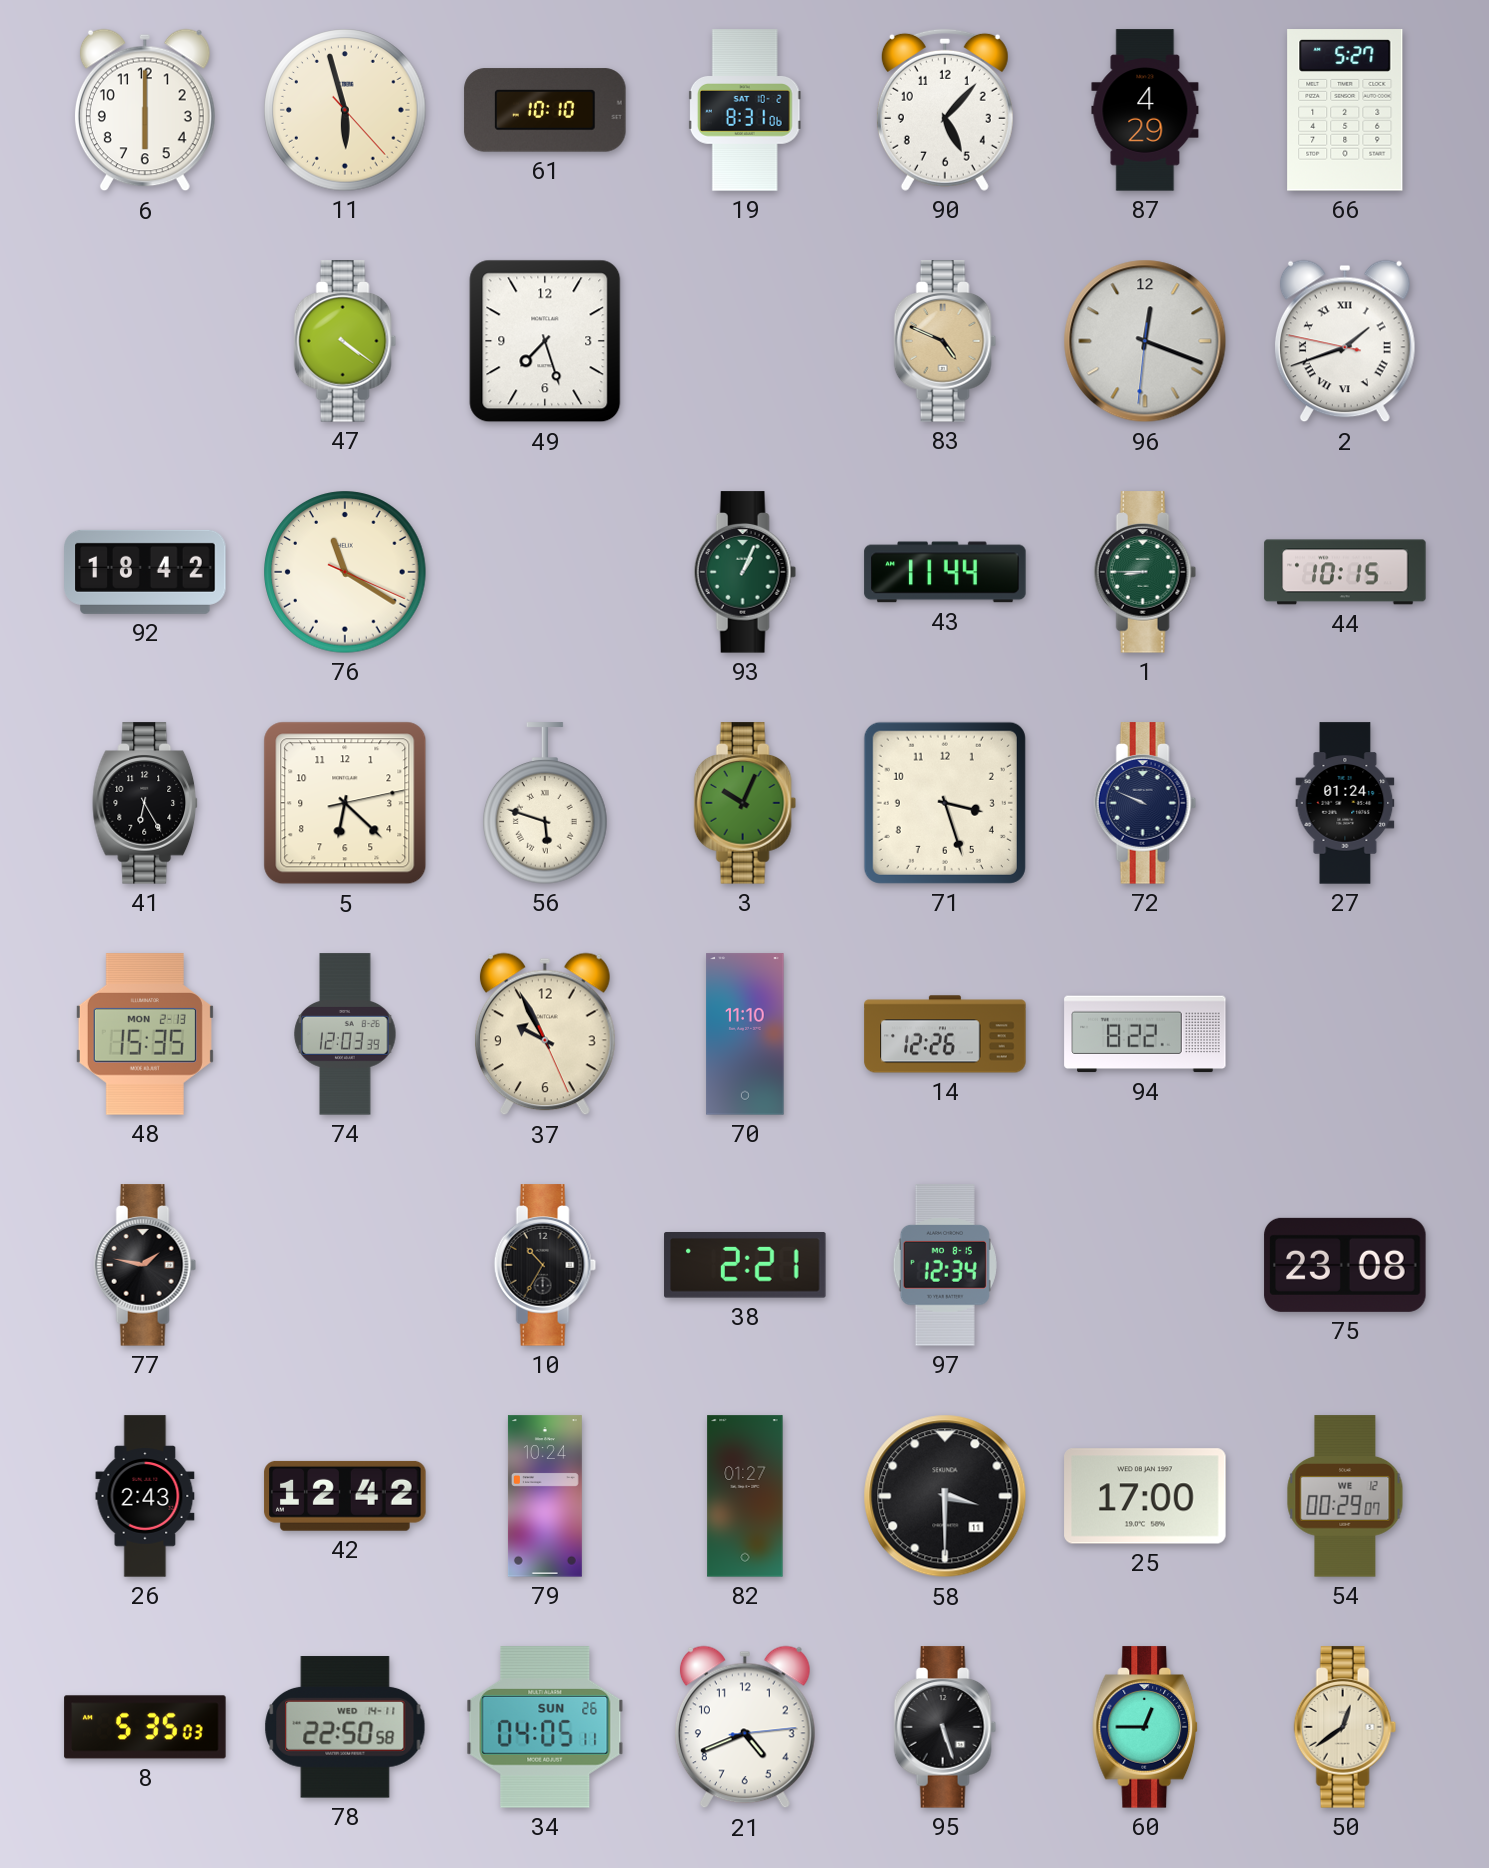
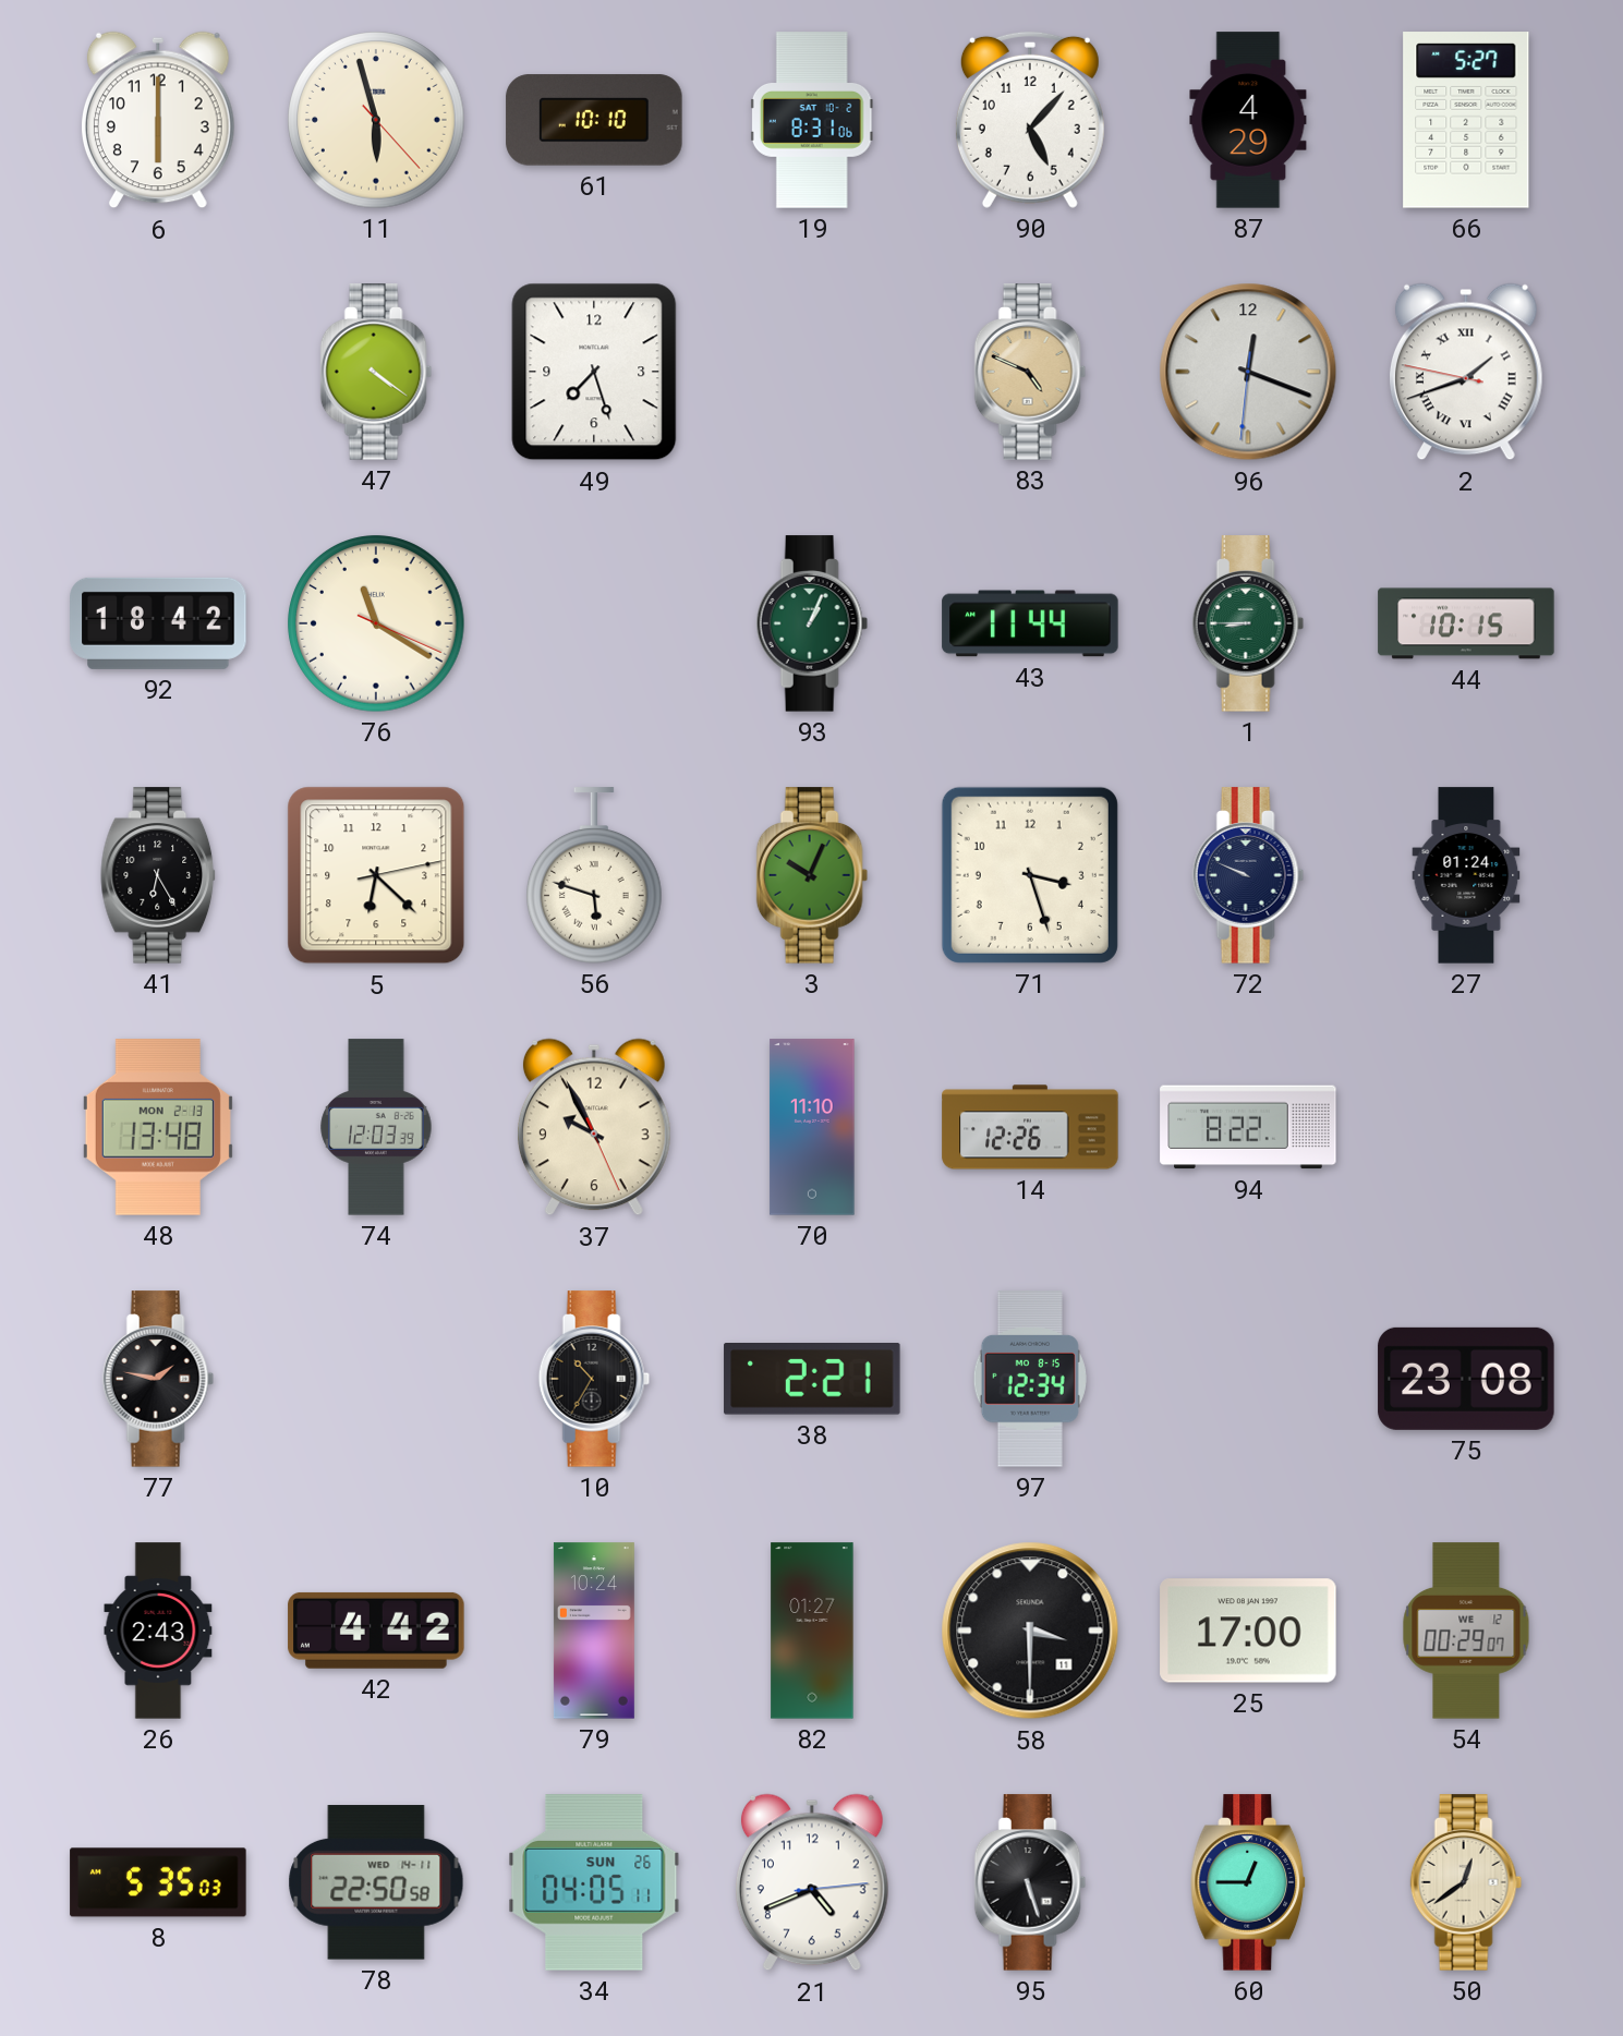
48: 15:35 -> 13:48
42: 12:42 -> 4:42
